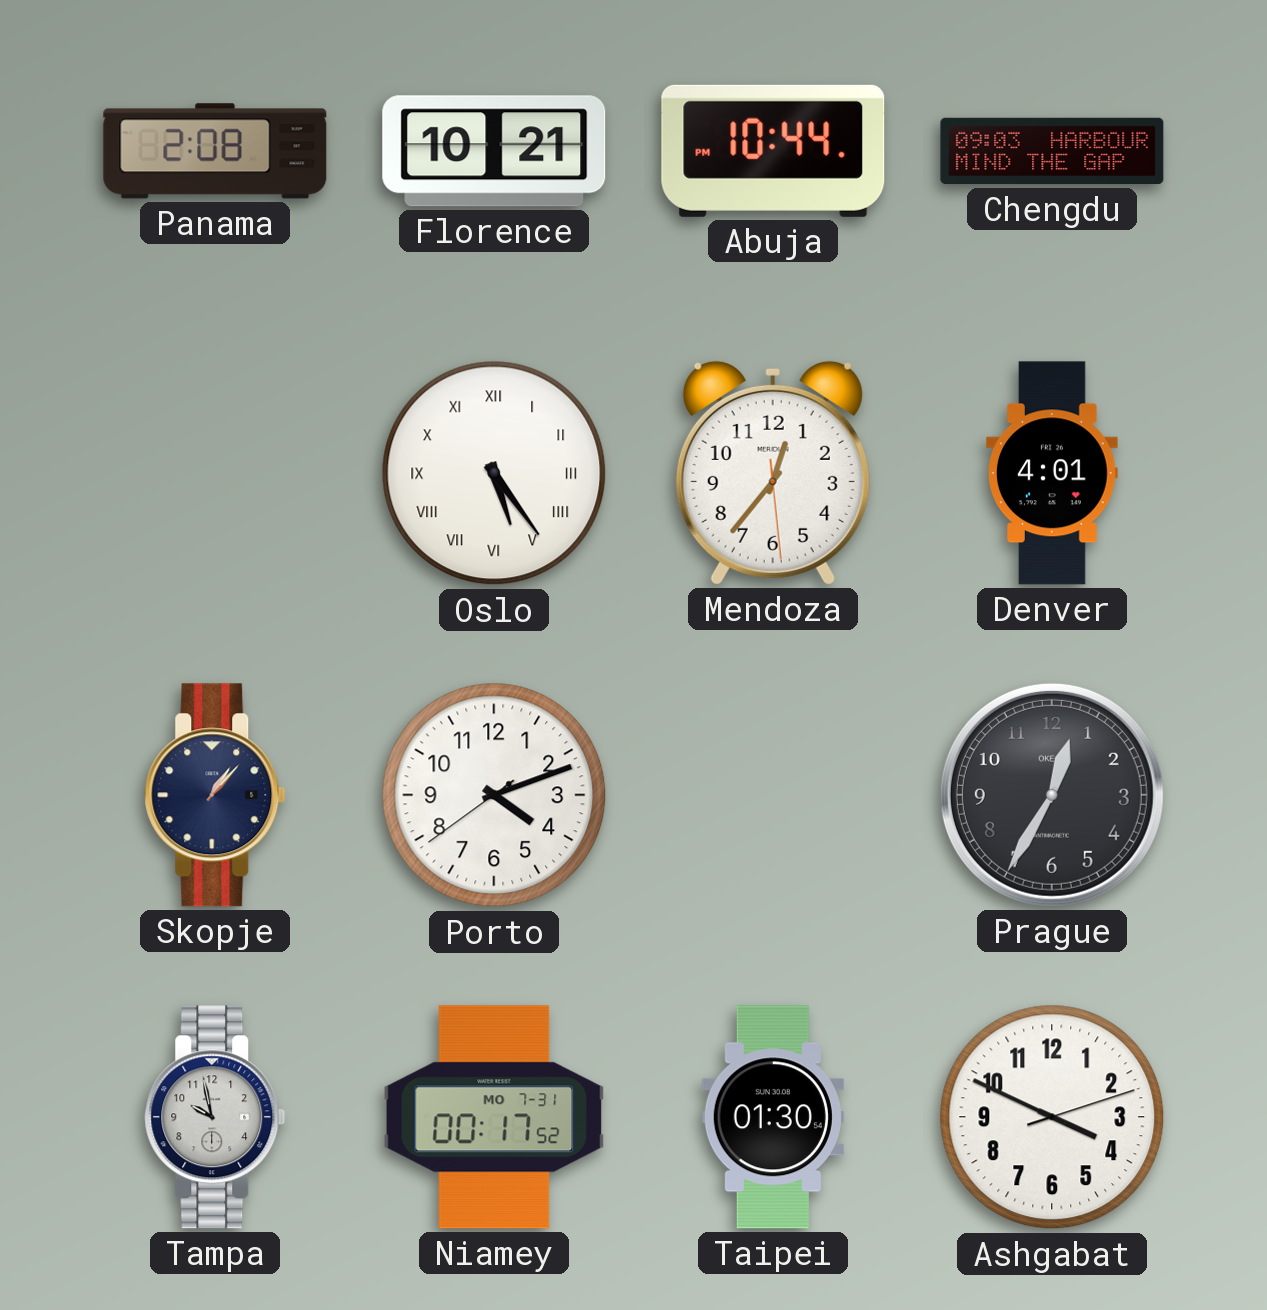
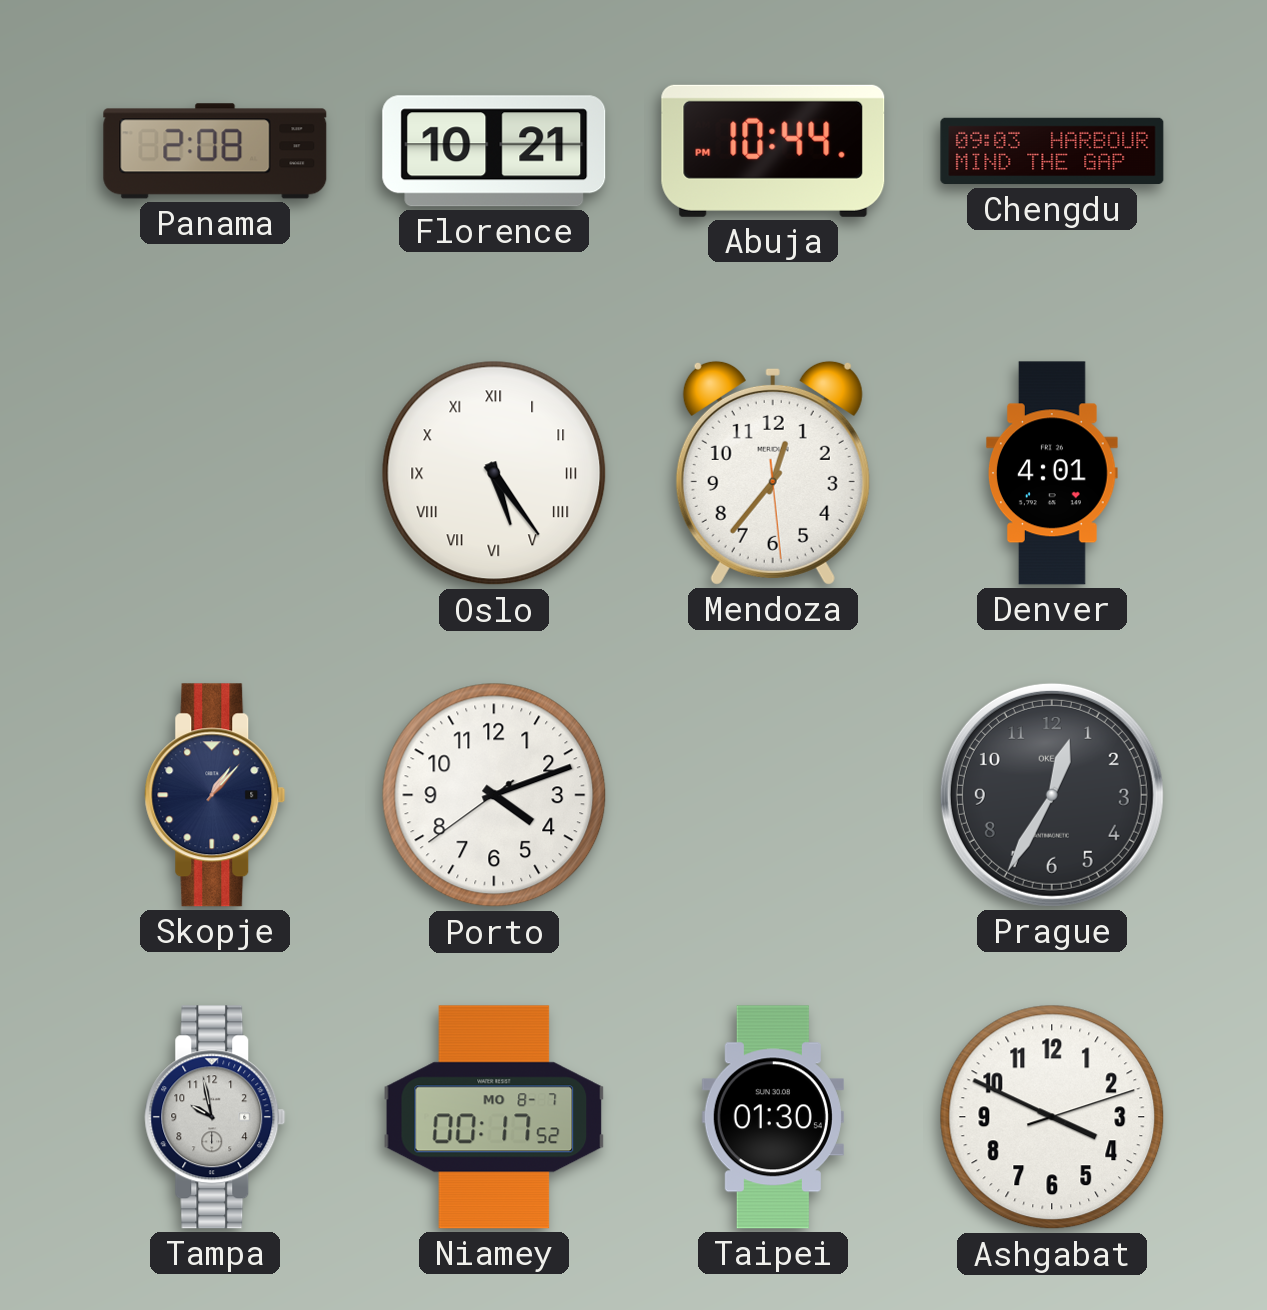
Niamey date: MO 7-31 -> MO 8-7
